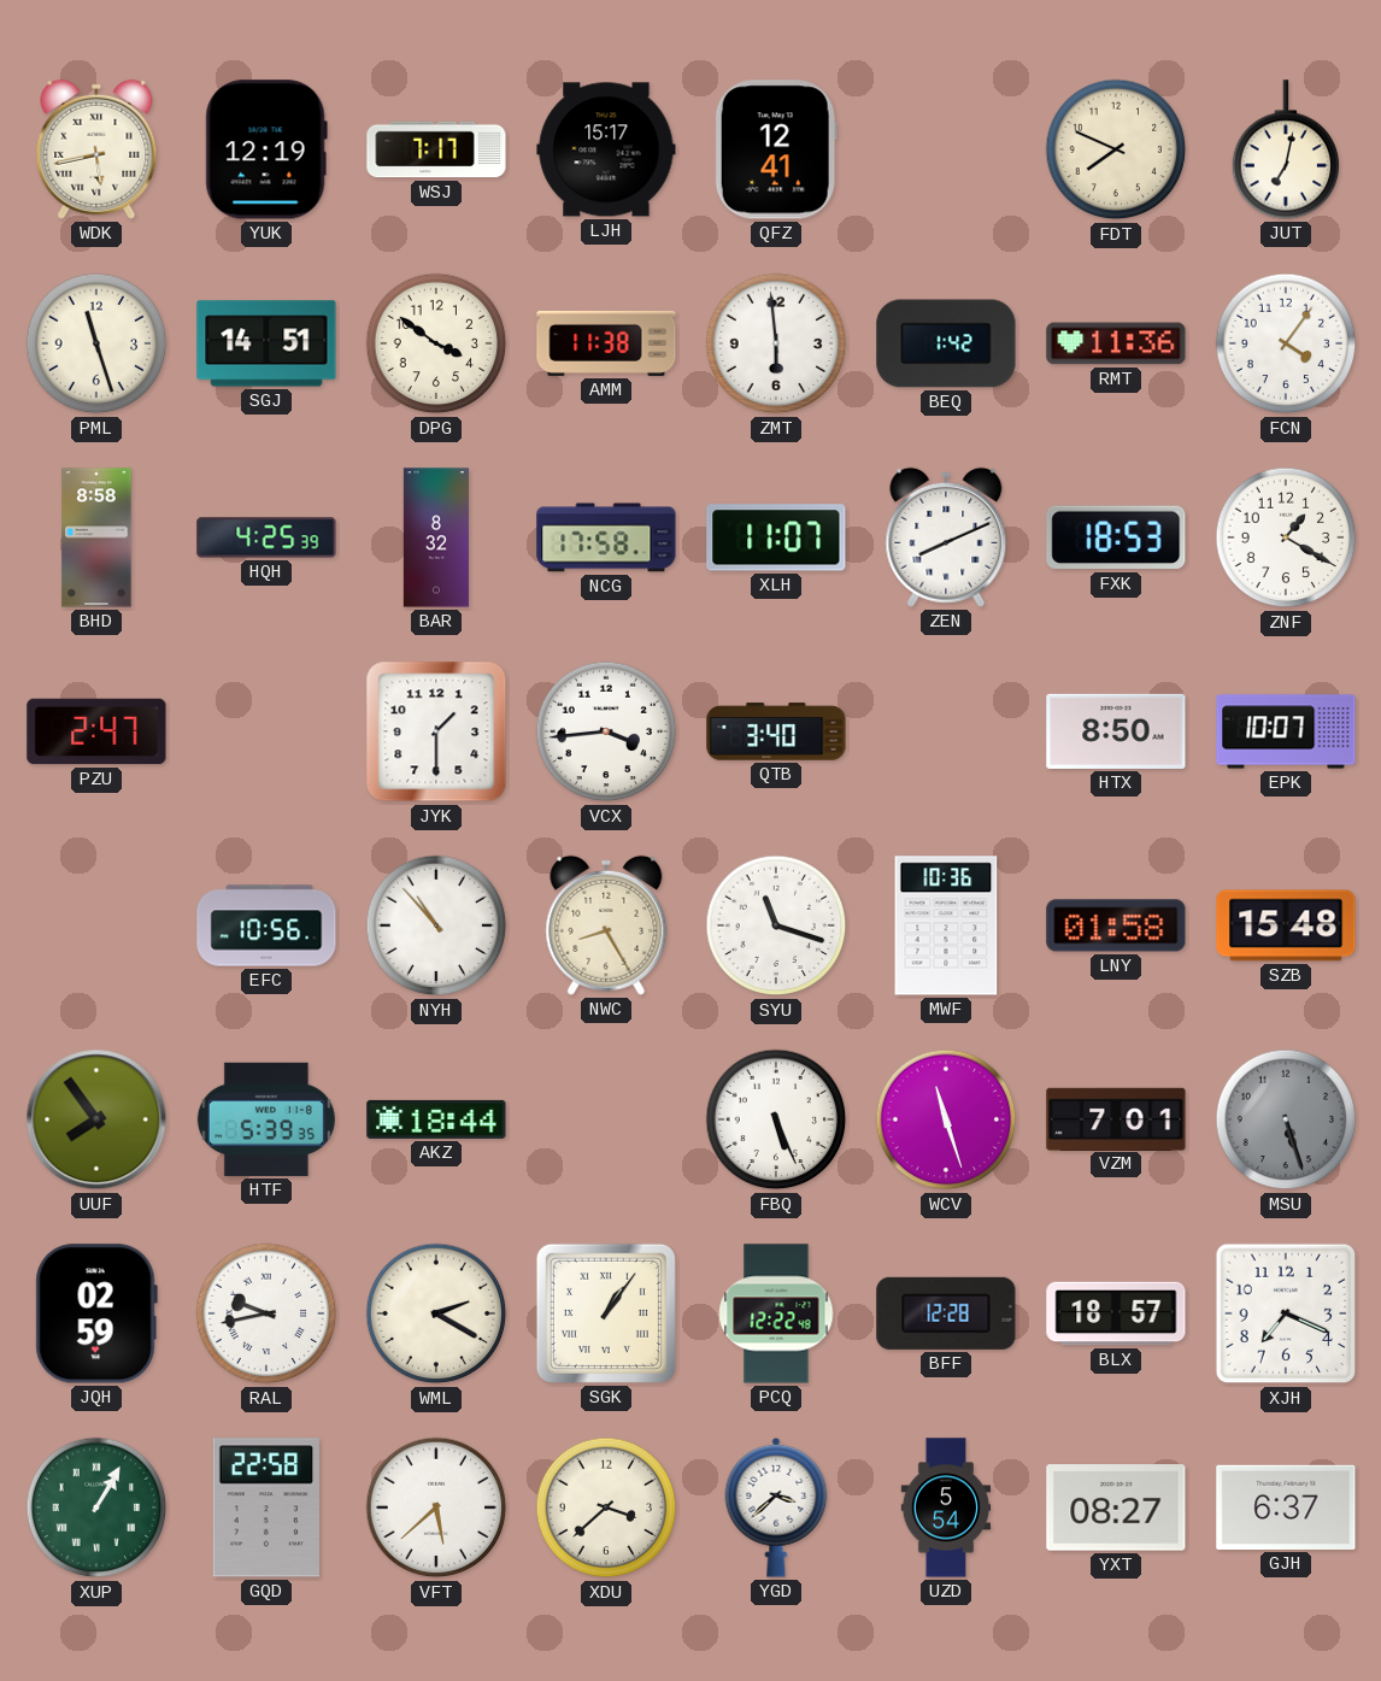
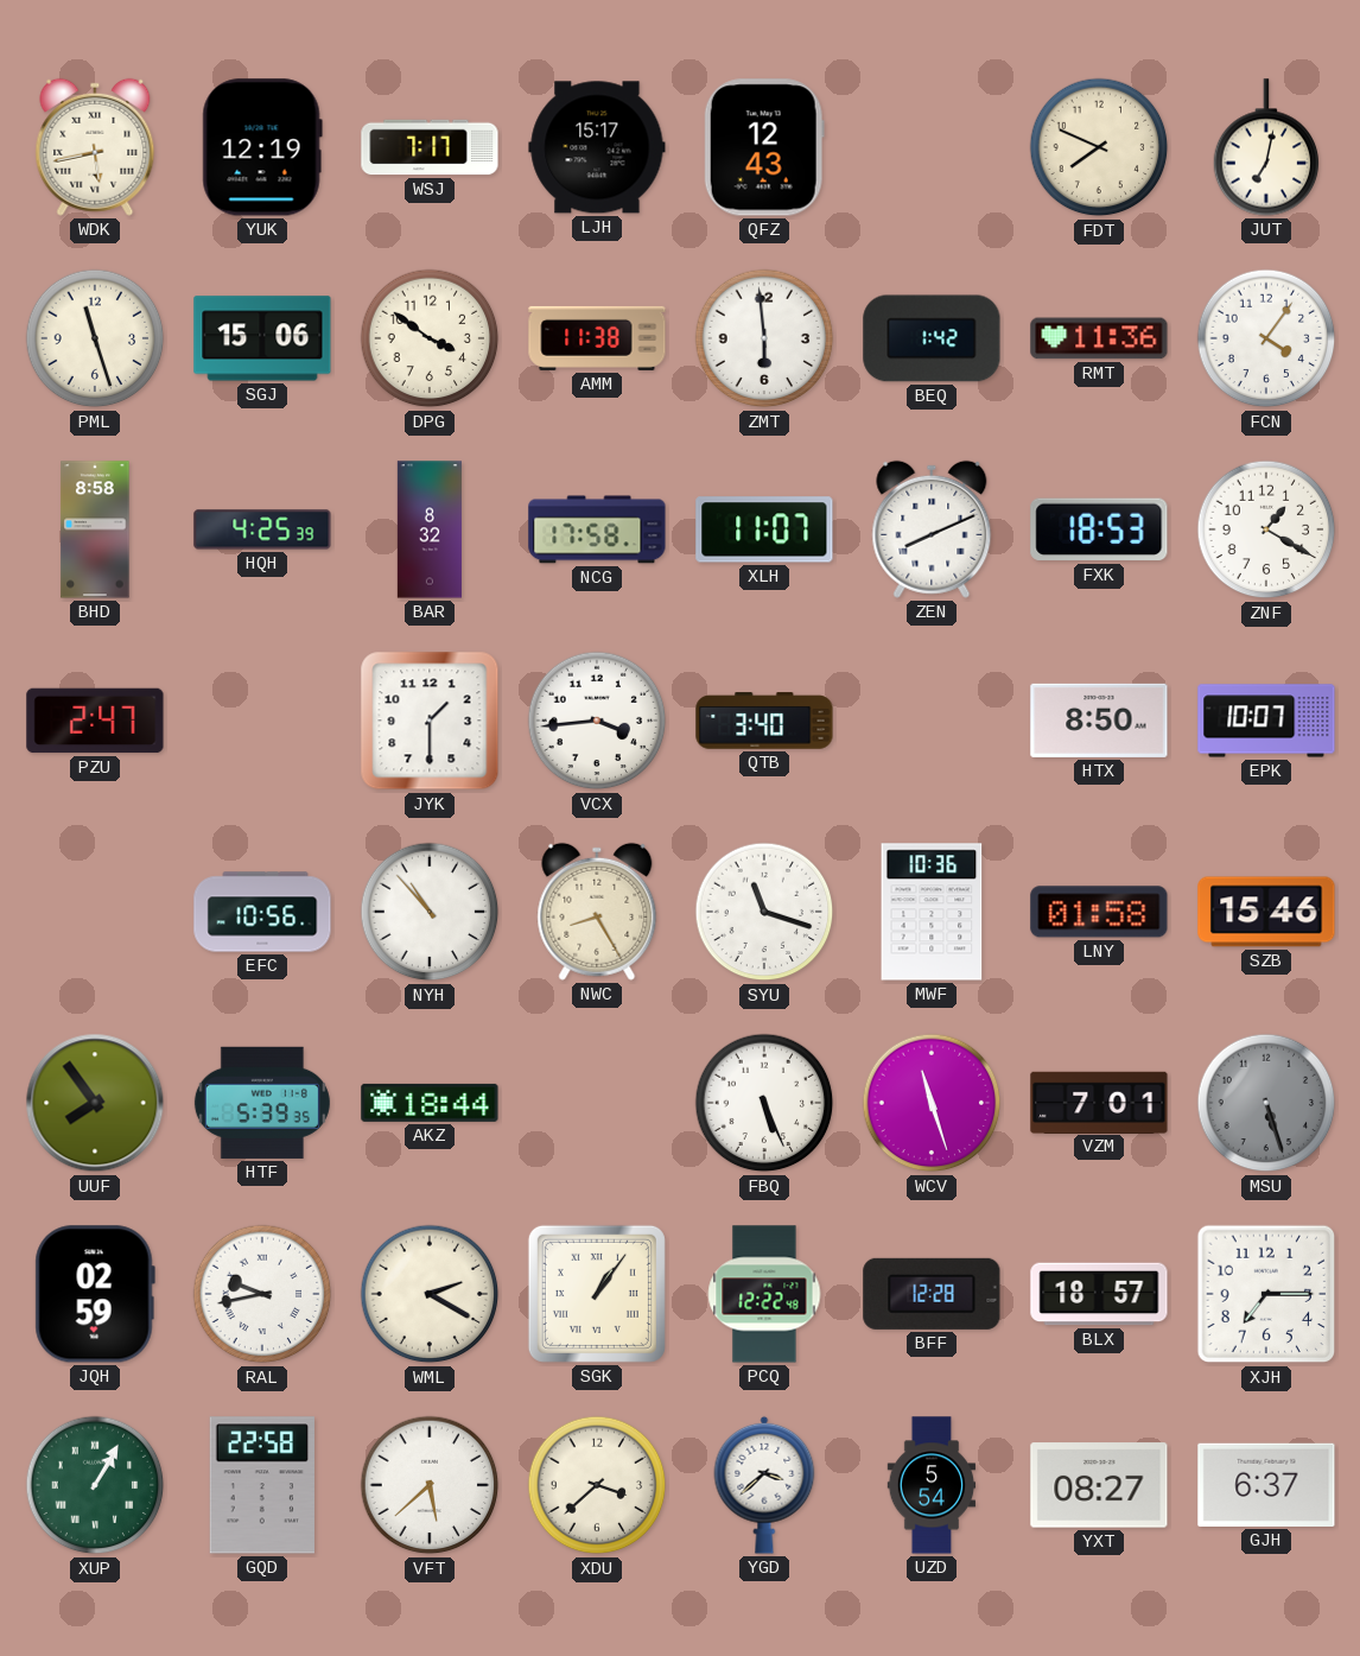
QFZ: 12:41 -> 12:43
SGJ: 14:51 -> 15:06
SZB: 15:48 -> 15:46
XJH: 7:19 -> 7:15
